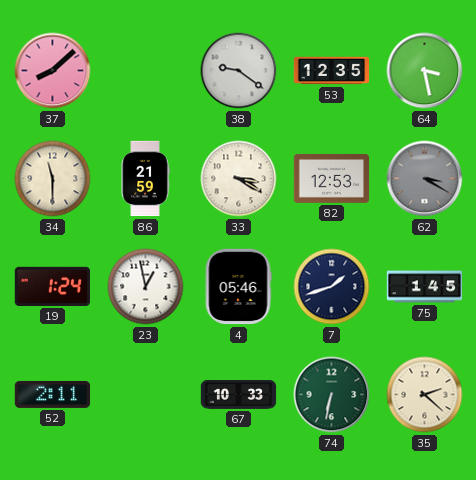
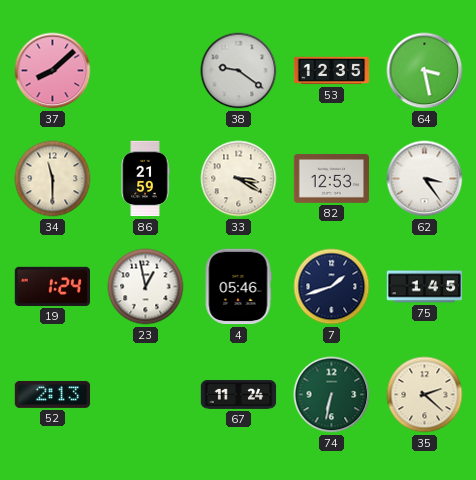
62: 3:20 -> 3:24
62 dial: grey -> white
52: 2:11 -> 2:13
67: 10:33 -> 11:24
